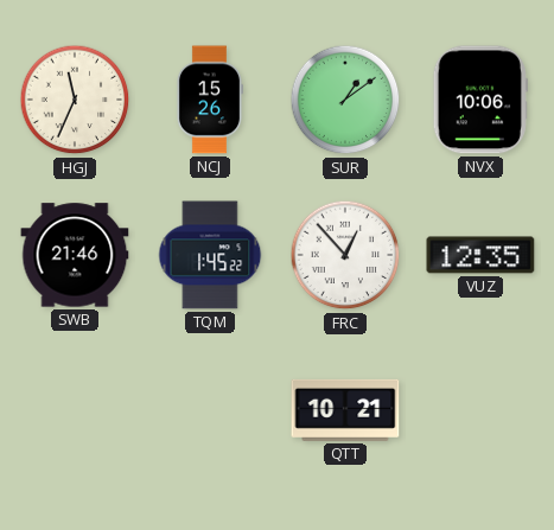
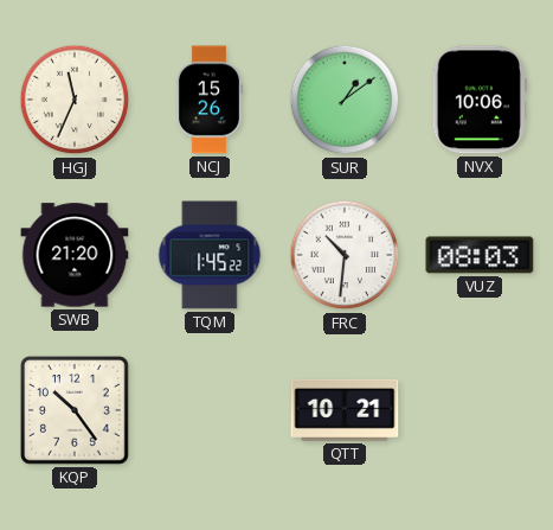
SWB: 21:46 -> 21:20
FRC: 12:53 -> 10:31
VUZ: 12:35 -> 08:03
KQP: none -> 10:24
